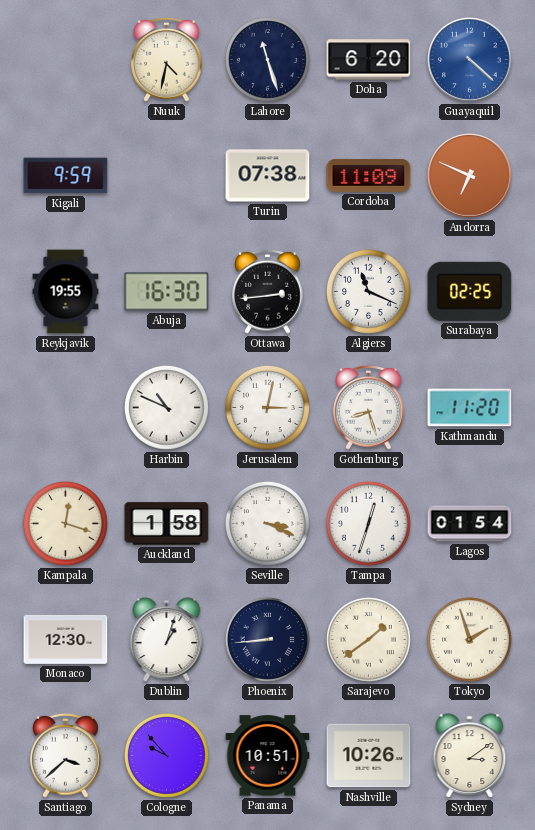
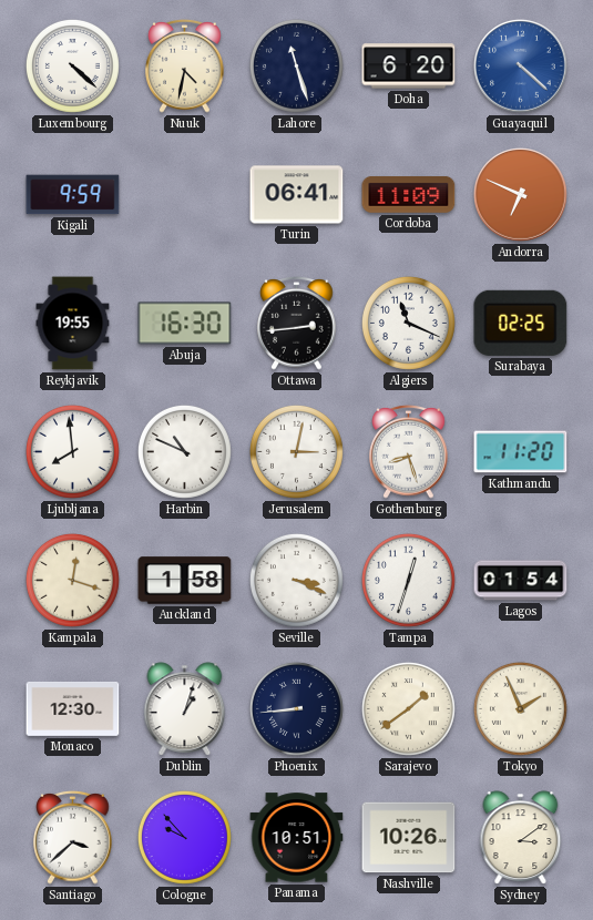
Luxembourg: none -> 4:22
Turin: 07:38 -> 06:41
Ljubljana: none -> 7:59
Tokyo: 1:57 -> 1:56
